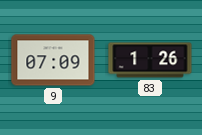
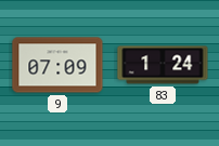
83: 1:26 -> 1:24
